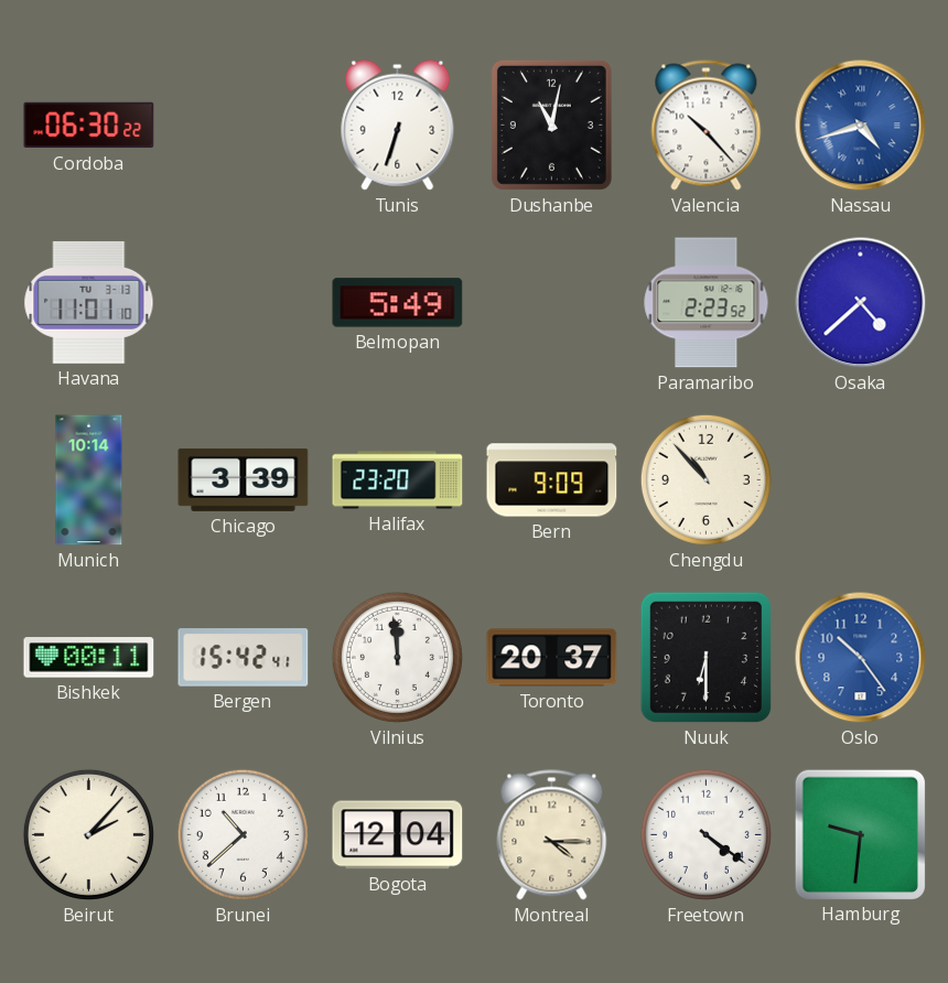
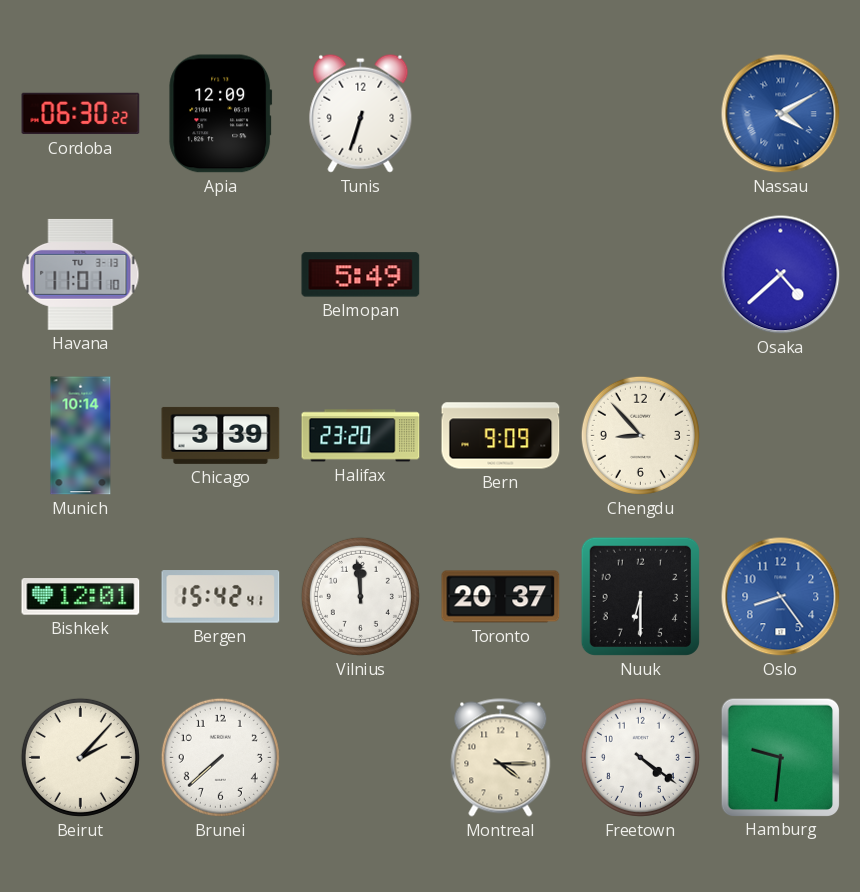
Apia: none -> 12:09
Dushanbe: 11:02 -> none
Valencia: 10:23 -> none
Nassau: 4:42 -> 4:10
Paramaribo: 2:23 -> none
Chengdu: 10:53 -> 8:53
Bishkek: 00:11 -> 12:01
Oslo: 10:24 -> 8:24
Brunei: 10:38 -> 7:38
Bogota: 12:04 -> none
